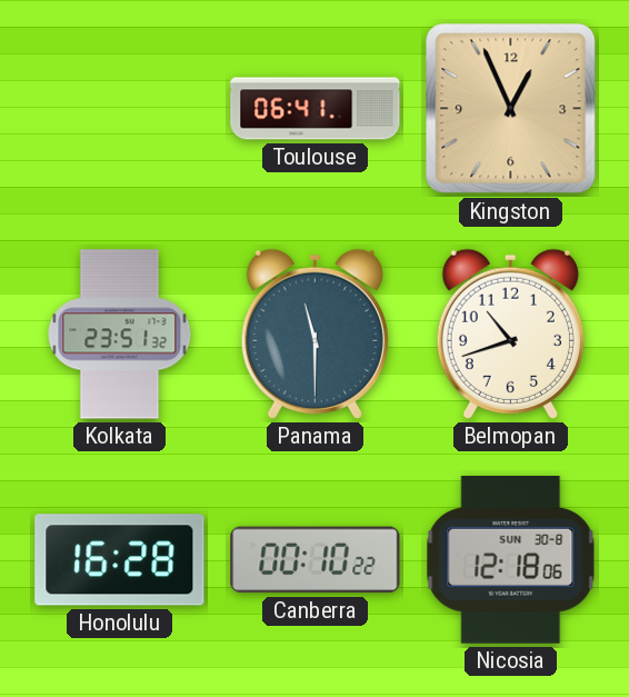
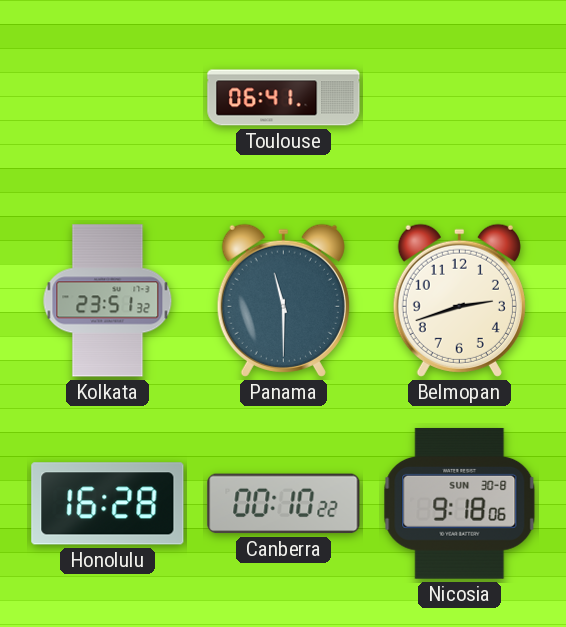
Kingston: 12:56 -> none
Belmopan: 10:42 -> 2:42
Nicosia: 12:18 -> 9:18
